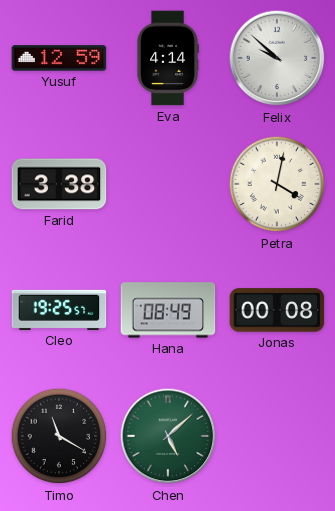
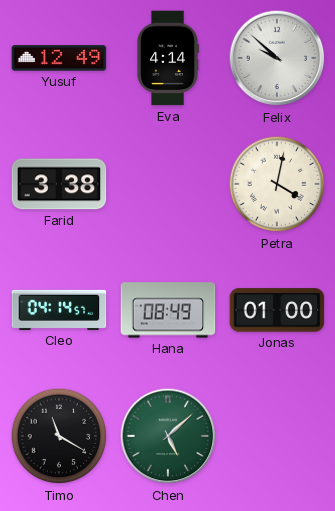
Yusuf: 12:59 -> 12:49
Cleo: 19:25 -> 04:14
Jonas: 00:08 -> 01:00
